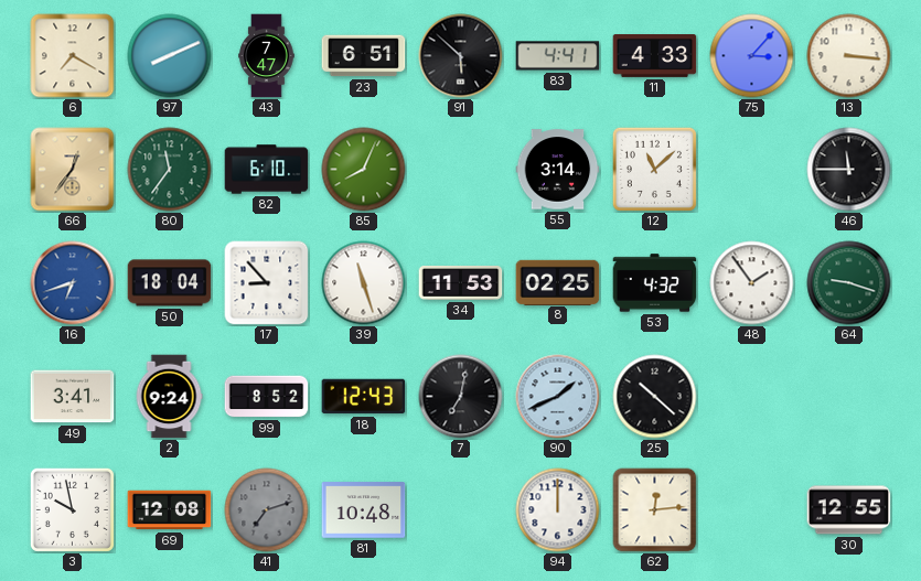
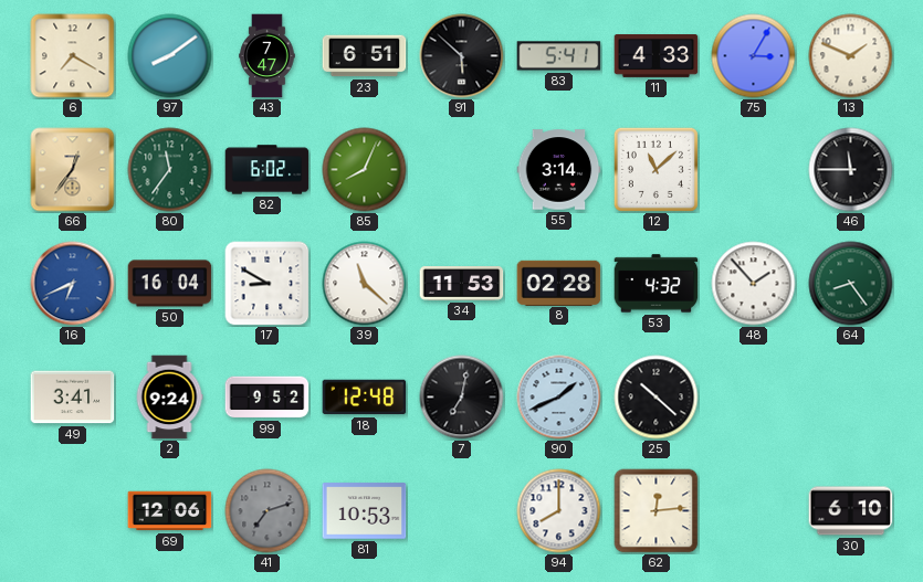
97: 8:11 -> 8:09
83: 4:41 -> 5:41
75: 3:07 -> 3:05
13: 3:16 -> 1:49
82: 6:10 -> 6:02
16: 6:42 -> 6:41
50: 18:04 -> 16:04
17: 8:53 -> 8:50
39: 11:27 -> 11:22
8: 02:25 -> 02:28
48: 1:54 -> 1:53
64: 9:18 -> 8:24
99: 8:52 -> 9:52
18: 12:43 -> 12:48
3: 9:58 -> none
69: 12:08 -> 12:06
81: 10:48 -> 10:53
94: 12:00 -> 8:00
30: 12:55 -> 6:10
